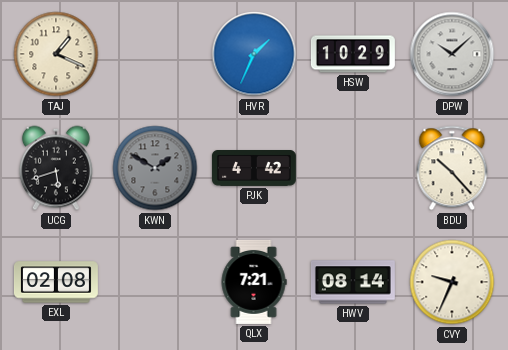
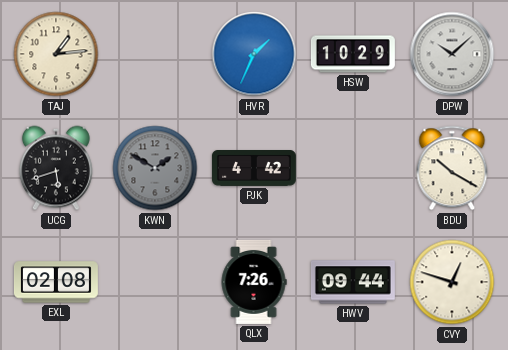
TAJ: 1:19 -> 1:14
BDU: 10:23 -> 10:20
QLX: 7:21 -> 7:26
HWV: 08:14 -> 09:44
CVY: 9:34 -> 12:48
